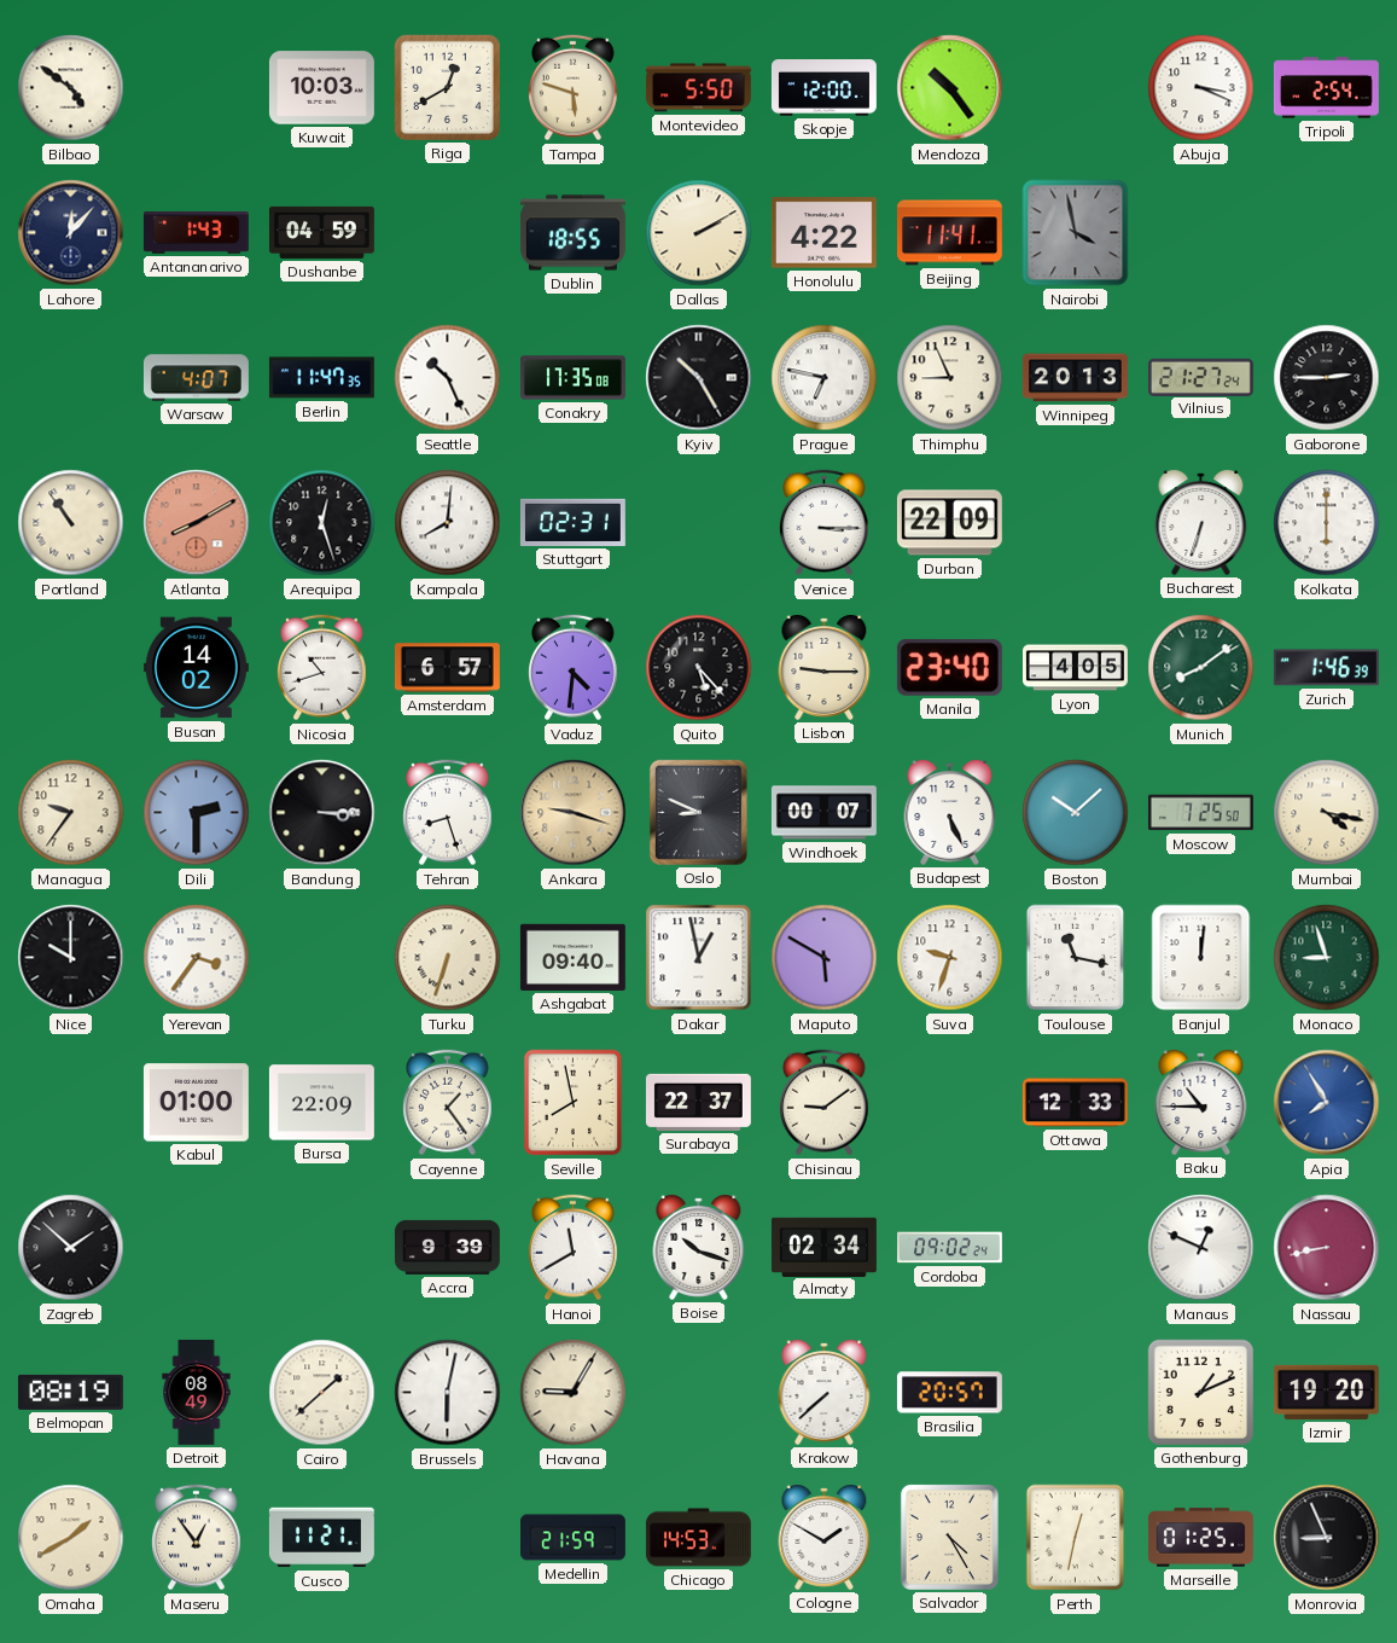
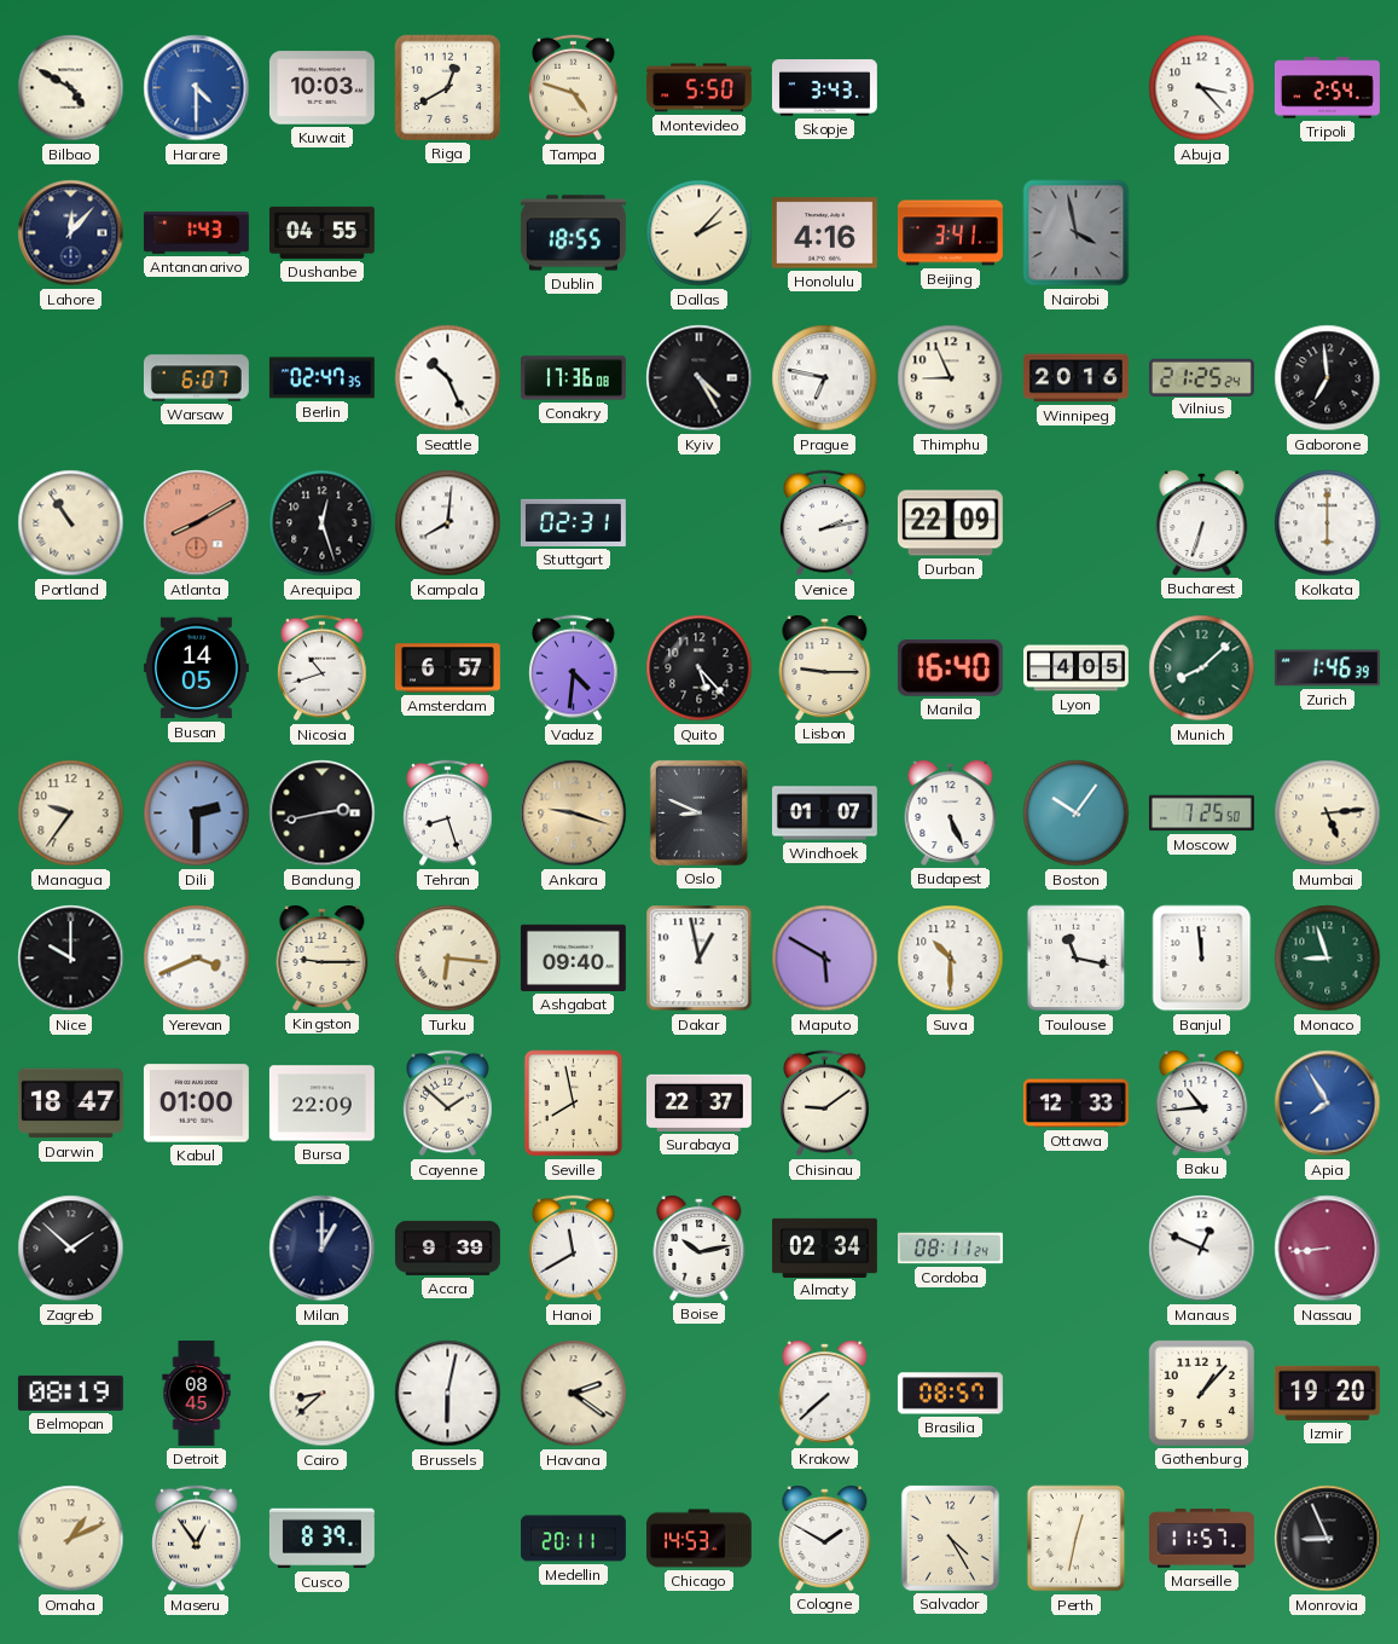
Bilbao: 4:51 -> 4:50
Harare: none -> 4:30
Tampa: 5:48 -> 4:48
Skopje: 12:00 -> 3:43
Mendoza: 10:24 -> none
Abuja: 3:19 -> 3:23
Dushanbe: 04:59 -> 04:55
Dallas: 2:10 -> 2:07
Honolulu: 4:22 -> 4:16
Beijing: 11:41 -> 3:41
Warsaw: 4:07 -> 6:07
Berlin: 11:47 -> 02:47
Conakry: 17:35 -> 17:36
Kyiv: 10:25 -> 4:25
Winnipeg: 20:13 -> 20:16
Vilnius: 21:27 -> 21:25
Gaborone: 2:45 -> 6:59
Venice: 3:15 -> 2:13
Busan: 14:02 -> 14:05
Manila: 23:40 -> 16:40
Munich: 8:09 -> 8:08
Bandung: 3:15 -> 2:43
Windhoek: 00:07 -> 01:07
Boston: 10:08 -> 10:06
Mumbai: 4:17 -> 5:14
Yerevan: 3:36 -> 3:41
Kingston: none -> 9:15
Turku: 6:33 -> 6:16
Suva: 9:33 -> 10:30
Banjul: 12:01 -> 11:59
Darwin: none -> 18:47
Cayenne: 1:24 -> 1:52
Baku: 10:45 -> 10:44
Milan: none -> 1:00
Boise: 10:18 -> 10:13
Cordoba: 09:02 -> 08:11
Nassau: 8:43 -> 8:44
Detroit: 08:49 -> 08:45
Cairo: 1:38 -> 8:38
Havana: 9:05 -> 2:21
Brasilia: 20:57 -> 08:57
Gothenburg: 1:11 -> 1:07
Omaha: 1:40 -> 1:11
Cusco: 11:21 -> 8:39
Medellin: 21:59 -> 20:11
Marseille: 01:25 -> 11:57
